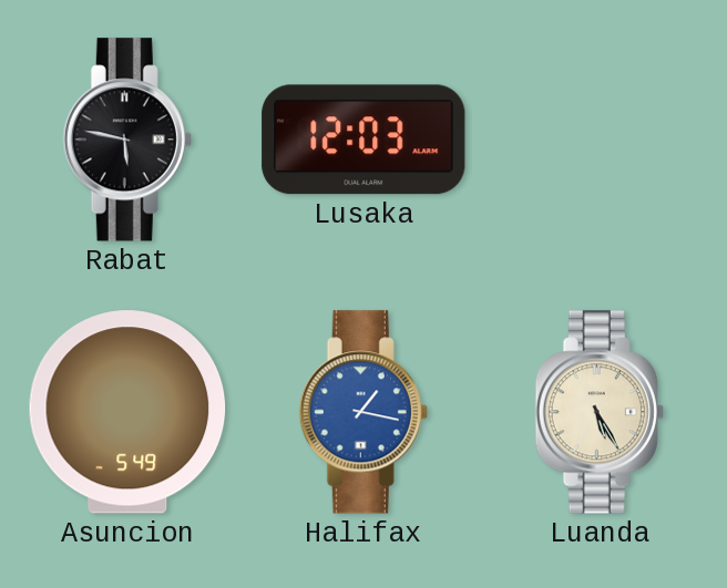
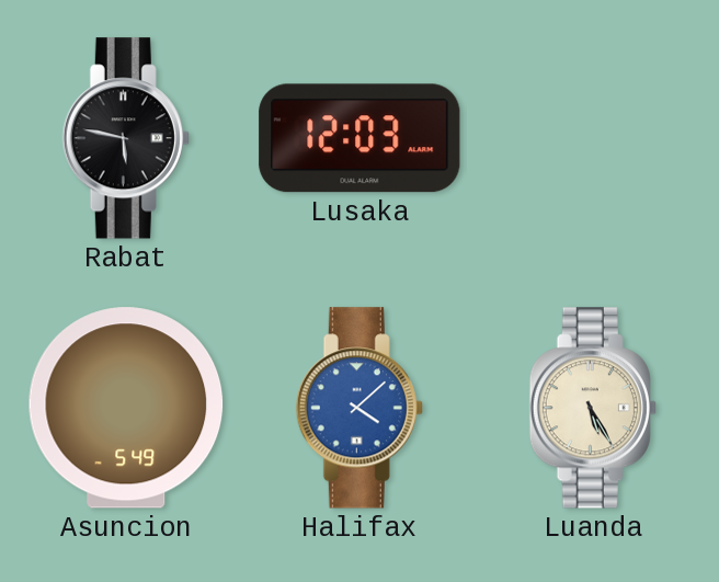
Halifax: 1:17 -> 4:08
